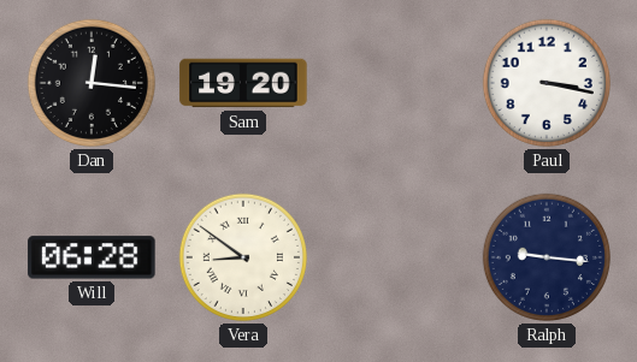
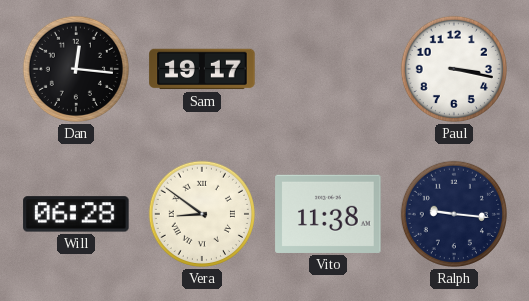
Sam: 19:20 -> 19:17
Vito: none -> 11:38
